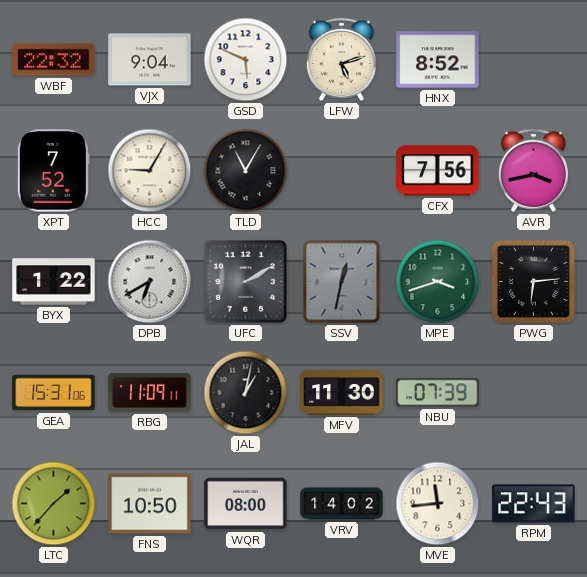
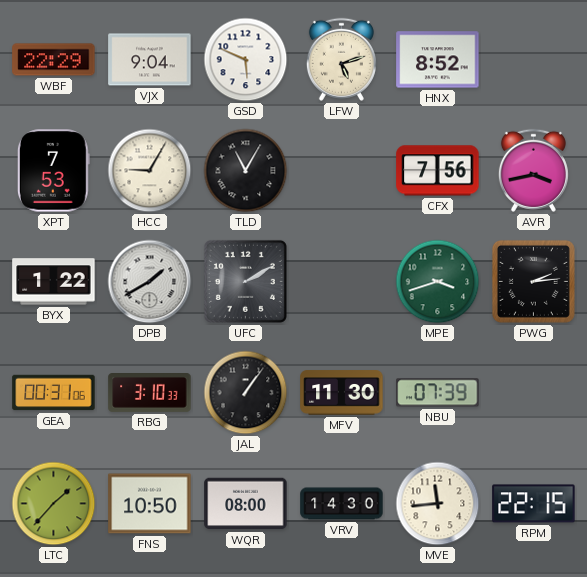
WBF: 22:32 -> 22:29
XPT: 7:52 -> 7:53
DPB: 6:40 -> 1:40
SSV: 12:32 -> none
PWG: 6:14 -> 2:14
GEA: 15:31 -> 00:31
RBG: 11:09 -> 3:10
JAL: 1:02 -> 1:06
VRV: 14:02 -> 14:30
RPM: 22:43 -> 22:15
